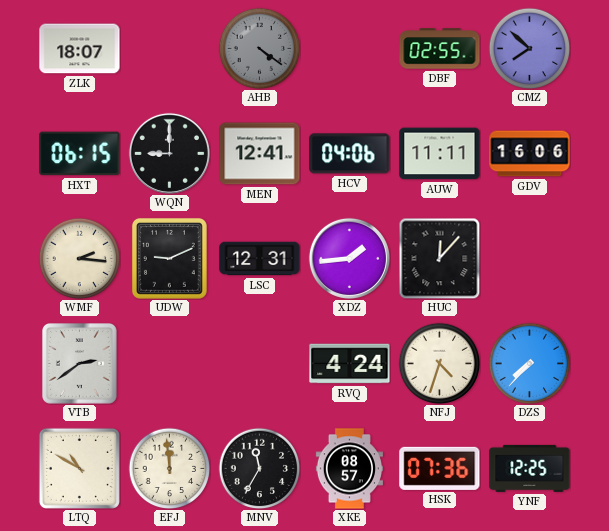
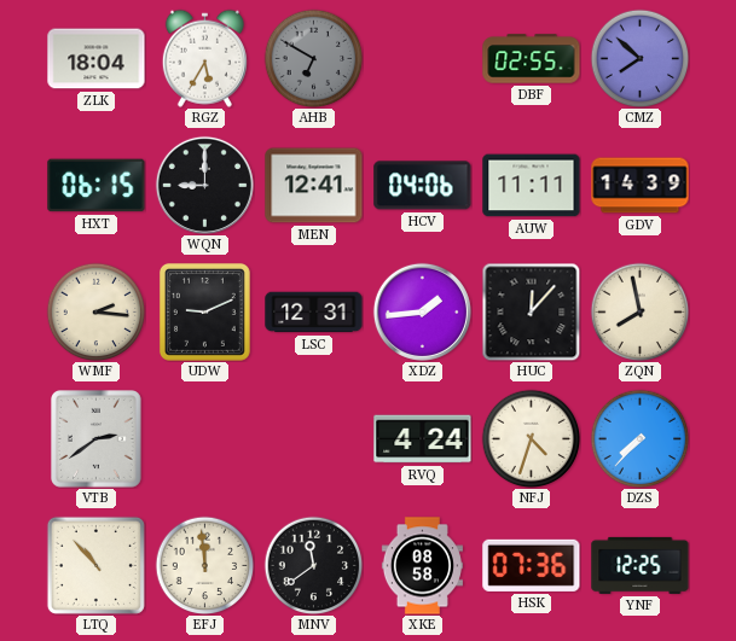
ZLK: 18:07 -> 18:04
RGZ: none -> 5:35
AHB: 4:21 -> 6:50
GDV: 16:06 -> 14:39
ZQN: none -> 7:58
LTQ: 10:50 -> 10:53
MNV: 11:35 -> 11:39
XKE: 08:57 -> 08:58
